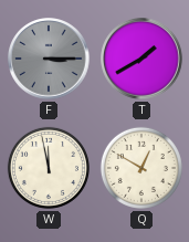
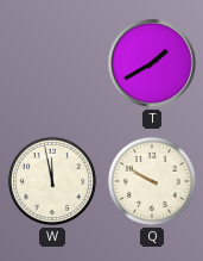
F: 3:15 -> none
Q: 12:50 -> 9:50
